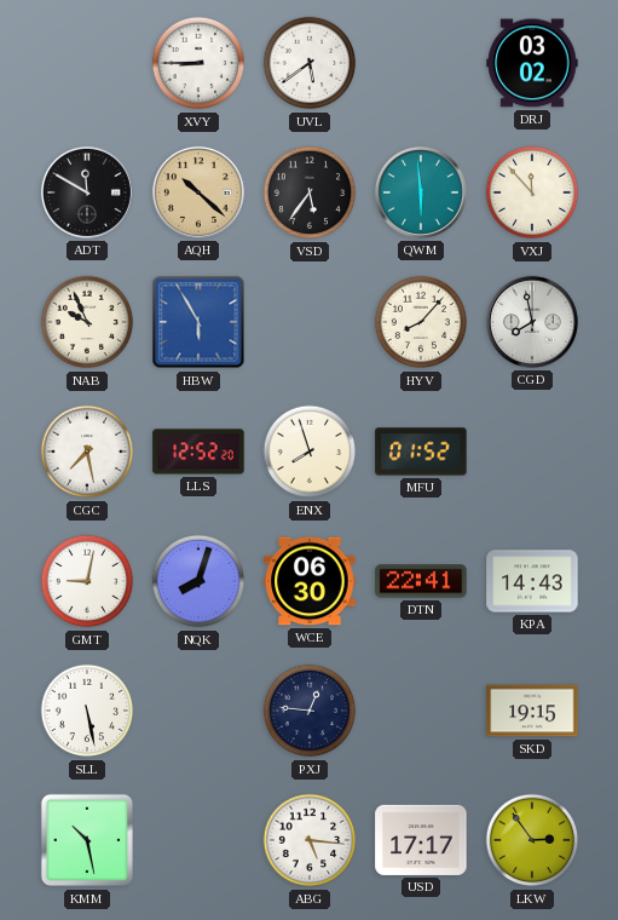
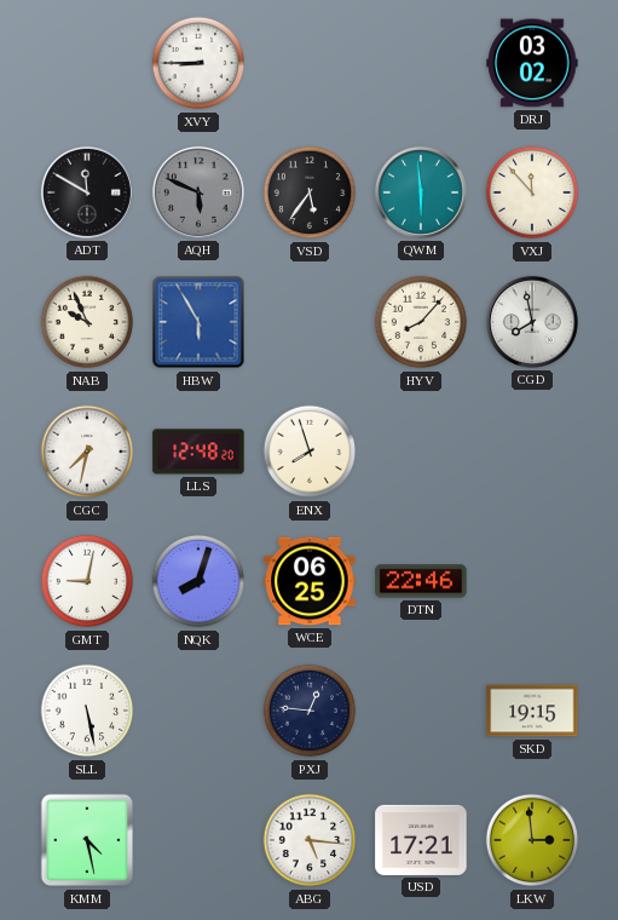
UVL: 5:39 -> none
AQH: 10:22 -> 5:49
AQH dial: champagne -> grey
CGC: 7:28 -> 7:32
LLS: 12:52 -> 12:48
MFU: 01:52 -> none
WCE: 06:30 -> 06:25
DTN: 22:41 -> 22:46
KPA: 14:43 -> none
KMM: 10:28 -> 4:28
USD: 17:17 -> 17:21
LKW: 2:54 -> 2:59
